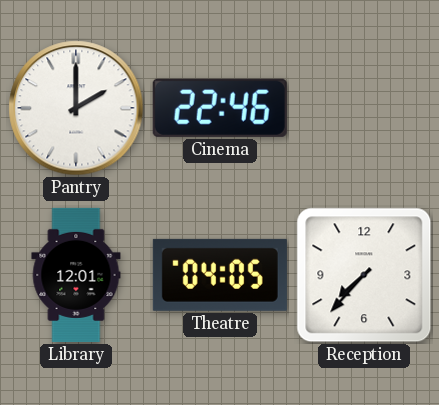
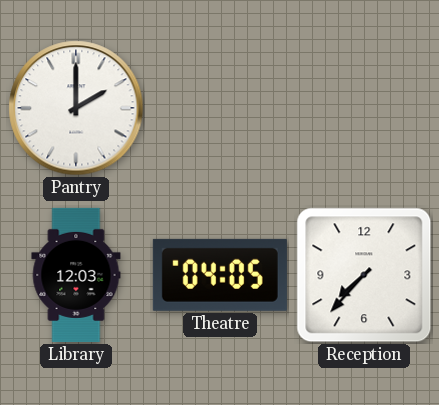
Cinema: 22:46 -> none
Library: 12:01 -> 12:03
